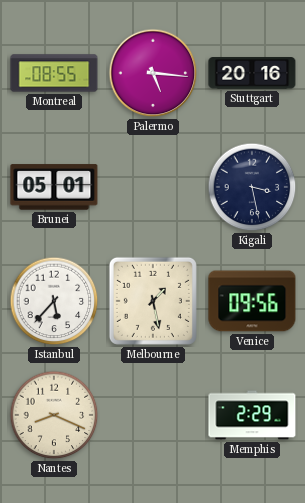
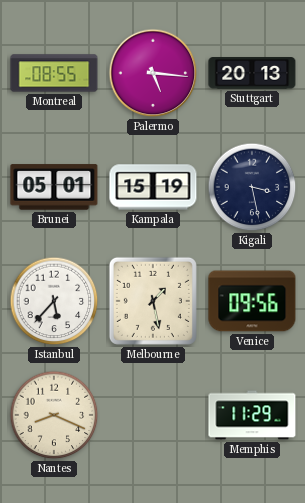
Stuttgart: 20:16 -> 20:13
Kampala: none -> 15:19
Memphis: 2:29 -> 11:29
